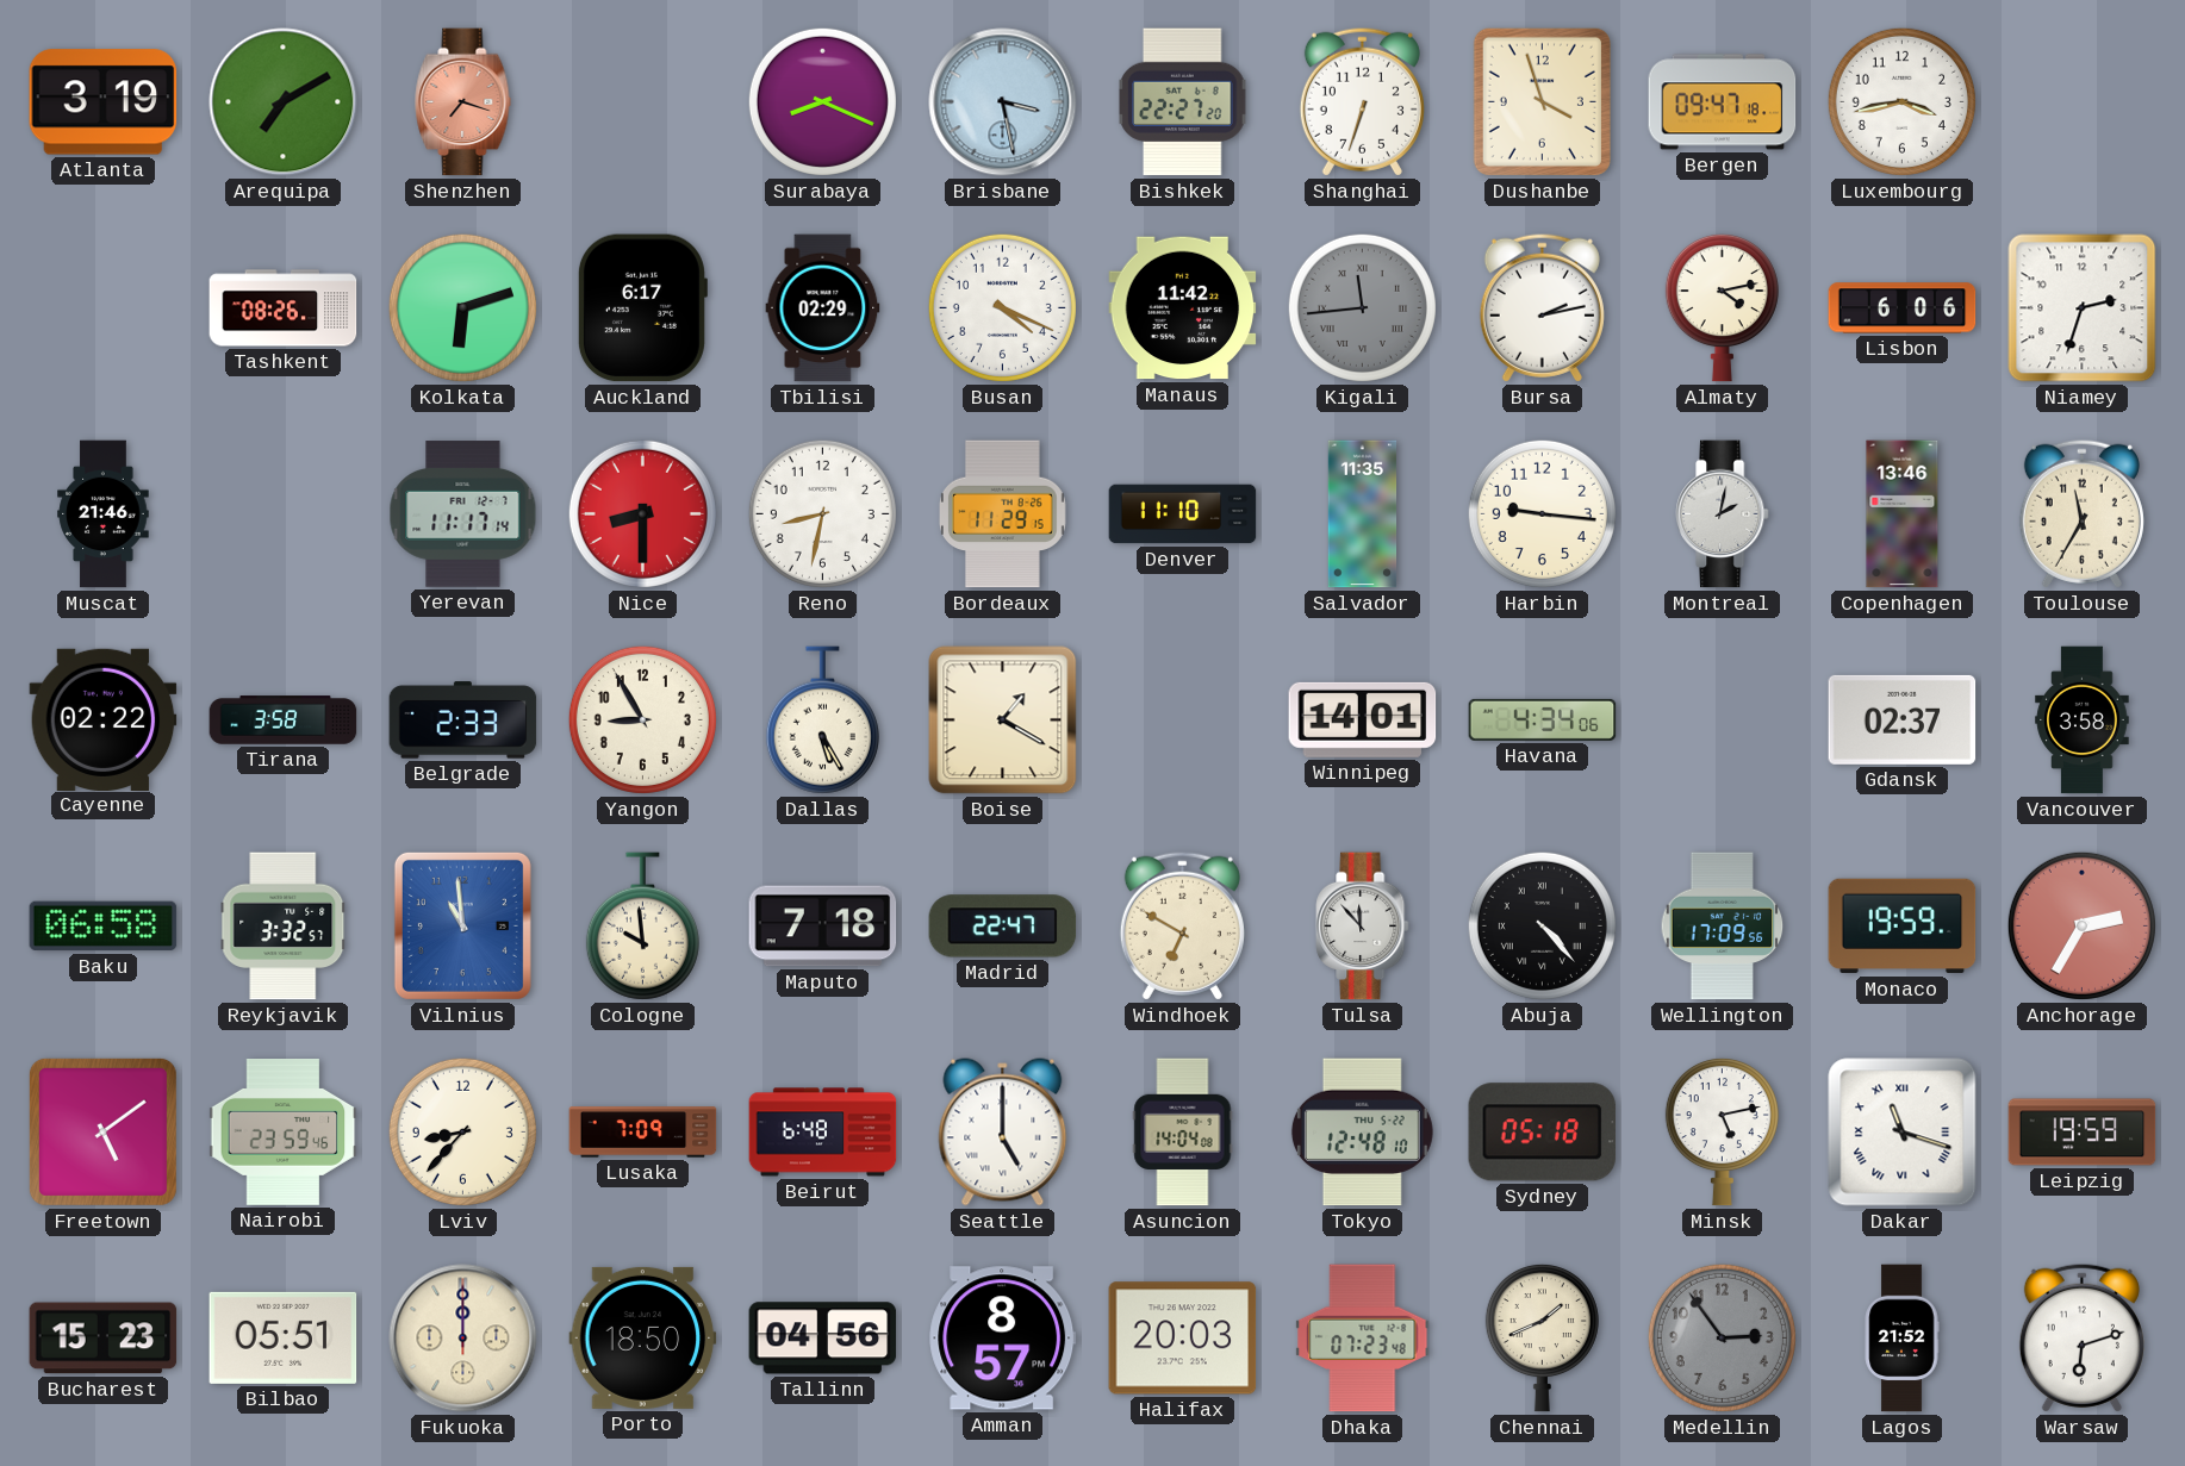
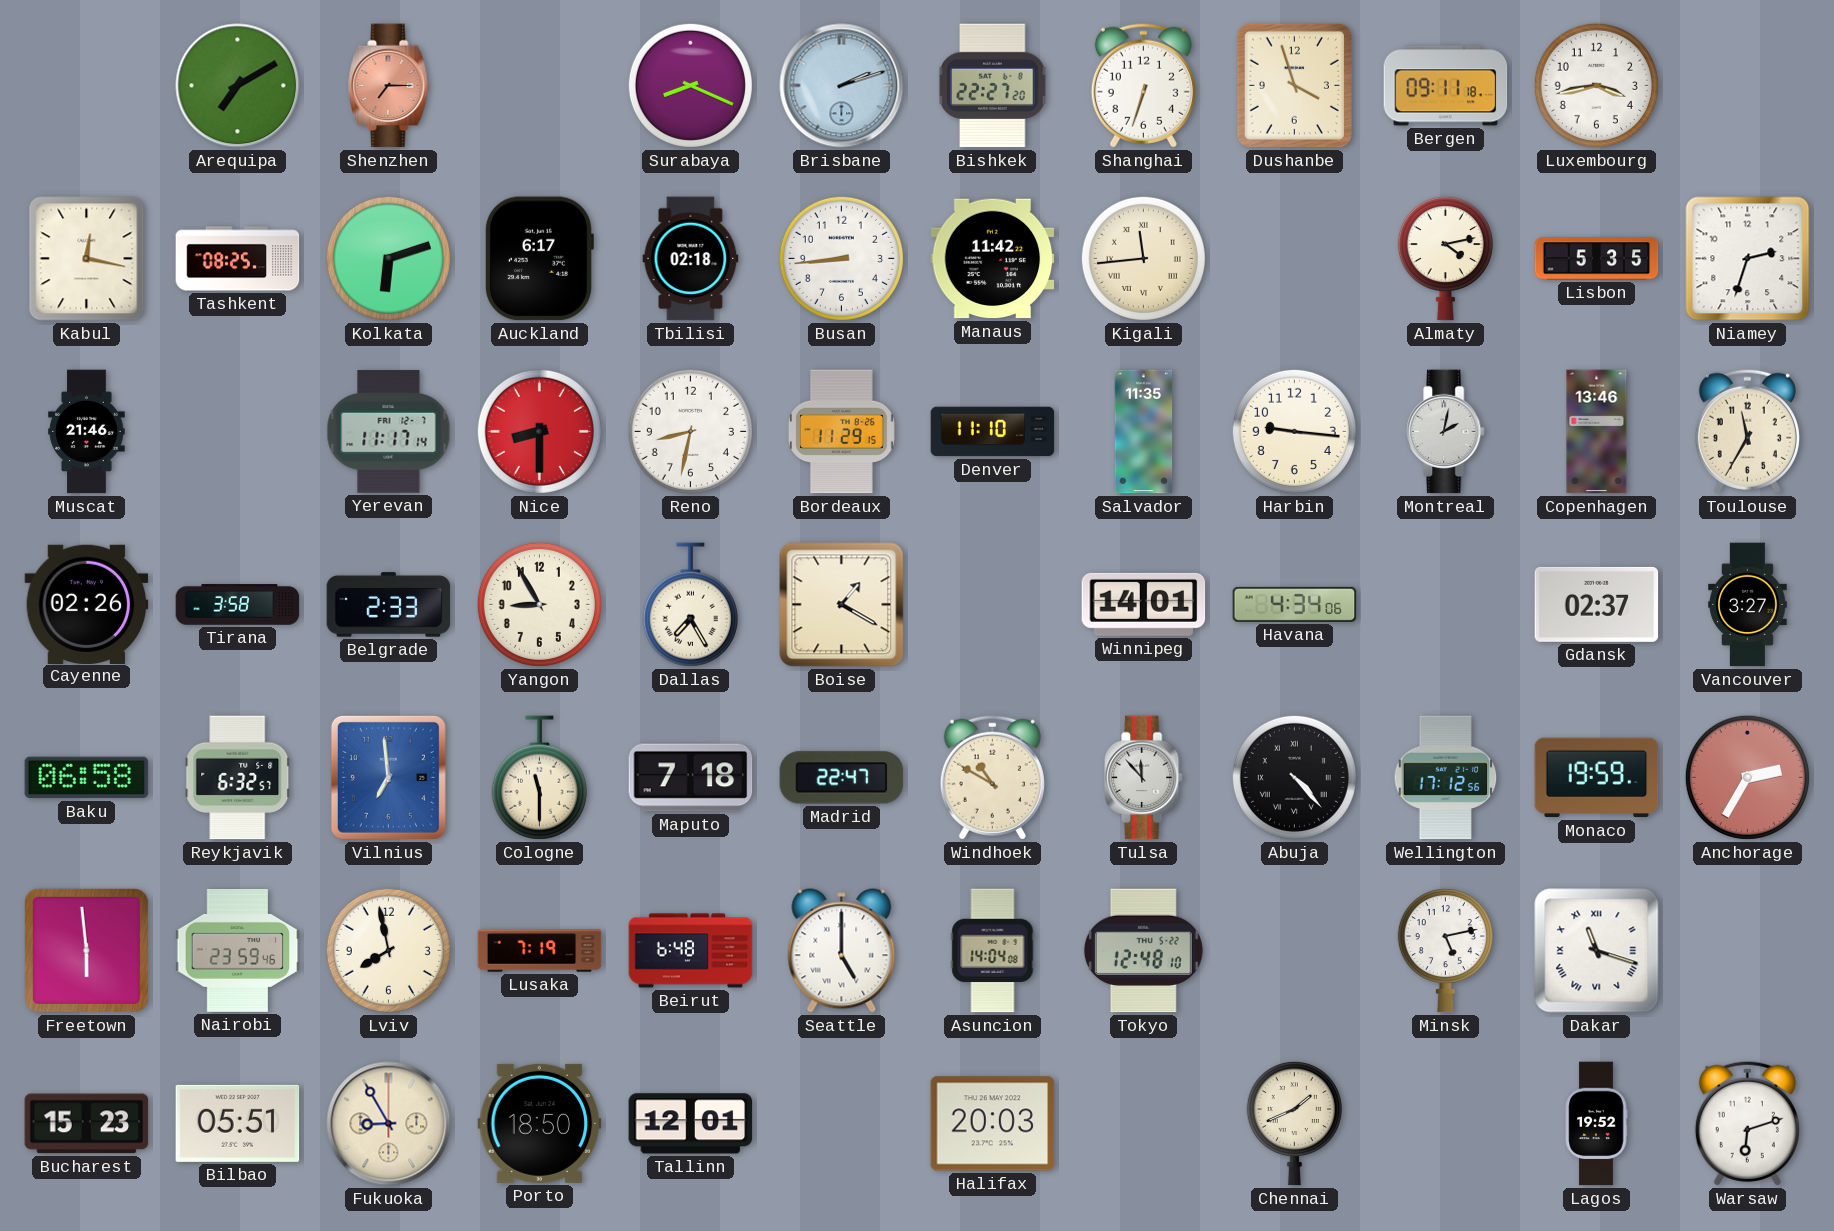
Atlanta: 3:19 -> none
Shenzhen: 7:18 -> 7:15
Brisbane: 3:28 -> 2:12
Bergen: 09:47 -> 09:11
Kabul: none -> 12:17
Tashkent: 08:26 -> 08:25
Tbilisi: 02:29 -> 02:18
Busan: 4:19 -> 8:44
Kigali dial: grey -> cream
Bursa: 2:13 -> none
Lisbon: 6:06 -> 5:35
Cayenne: 02:22 -> 02:26
Dallas: 5:25 -> 7:25
Vancouver: 3:58 -> 3:27
Reykjavik: 3:32 -> 6:32
Vilnius: 10:59 -> 6:59
Cologne: 9:59 -> 11:30
Windhoek: 6:50 -> 10:50
Wellington: 17:09 -> 17:12
Freetown: 5:09 -> 5:59
Lviv: 8:37 -> 7:58
Lusaka: 7:09 -> 7:19
Sydney: 05:18 -> none
Leipzig: 19:59 -> none
Fukuoka: 12:00 -> 8:55
Tallinn: 04:56 -> 12:01
Amman: 8:57 -> none
Dhaka: 07:23 -> none
Medellin: 2:54 -> none
Lagos: 21:52 -> 19:52
